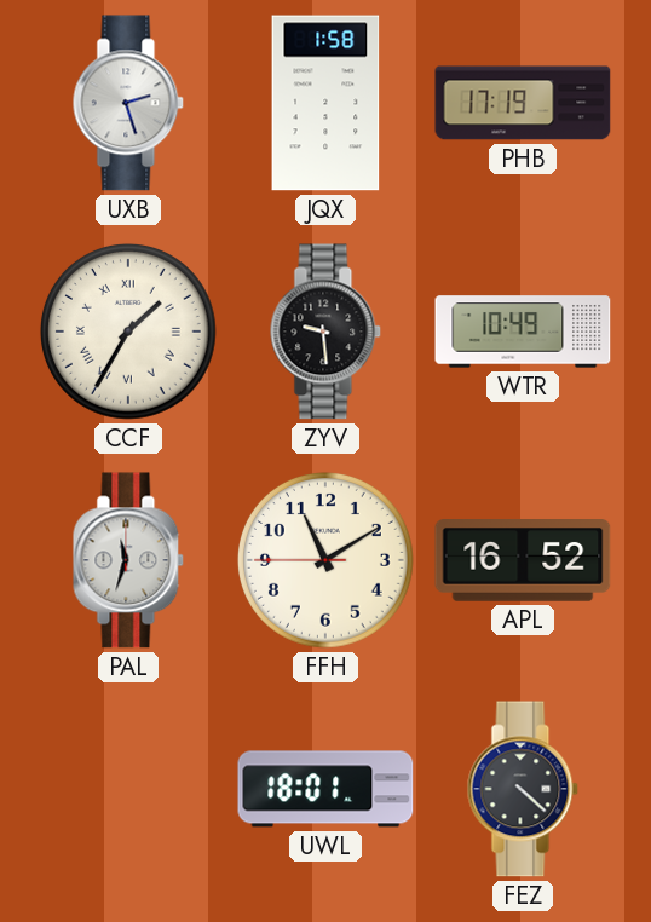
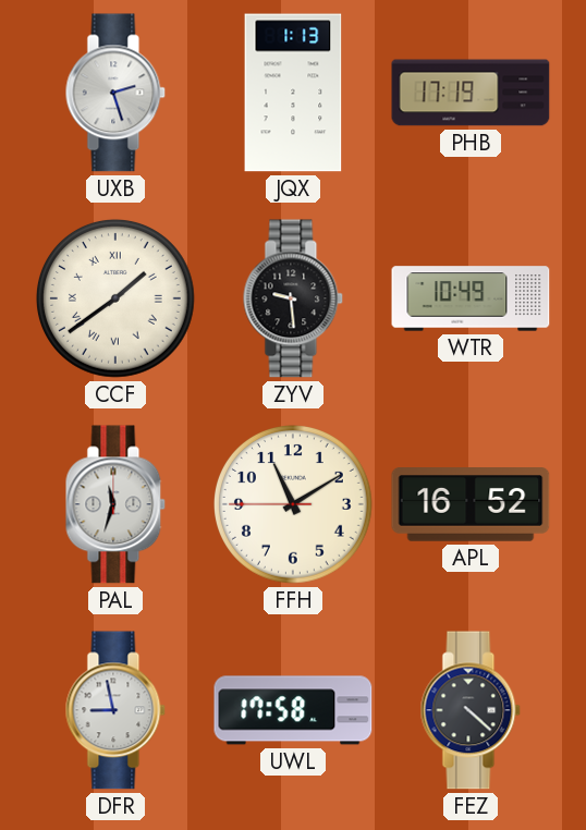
JQX: 1:58 -> 1:13
CCF: 1:35 -> 1:39
DFR: none -> 8:58
UWL: 18:01 -> 17:58
